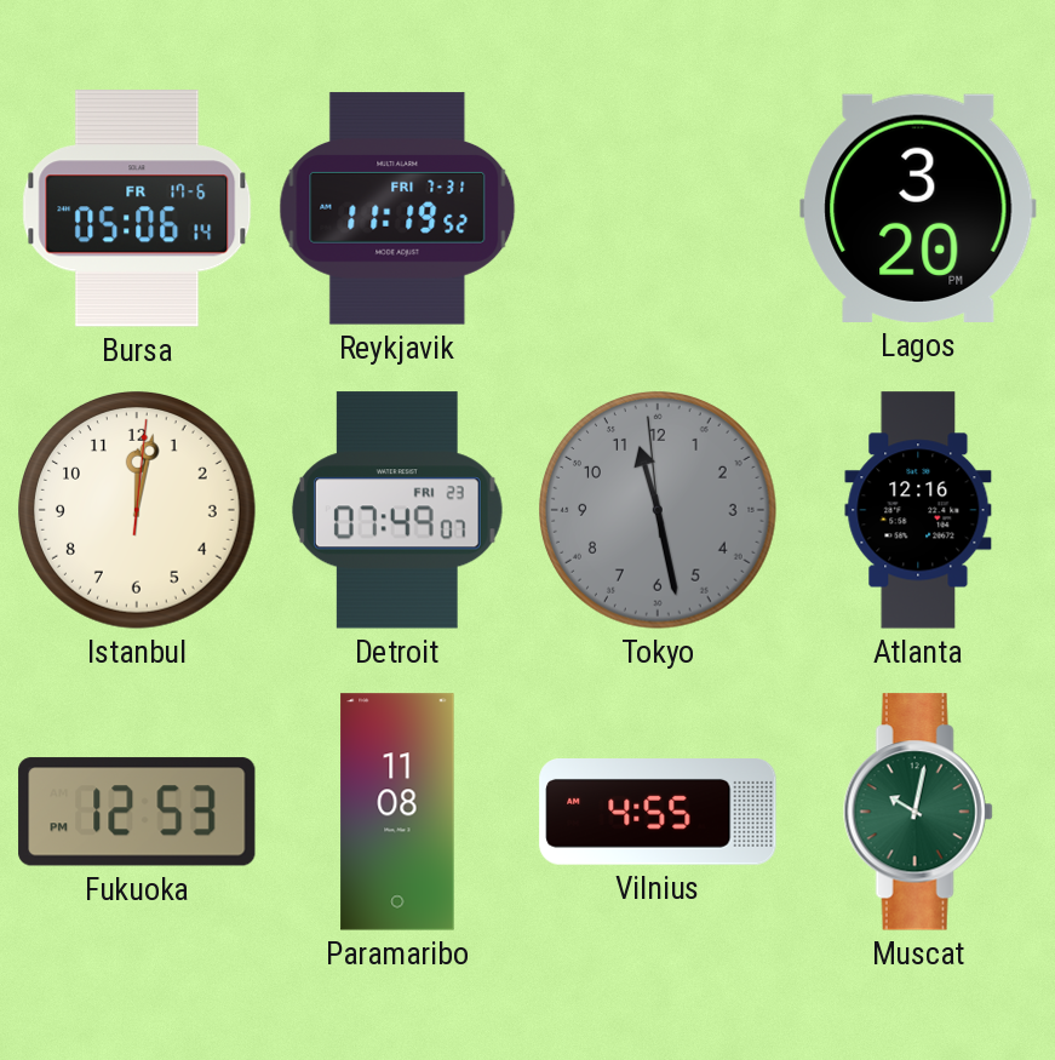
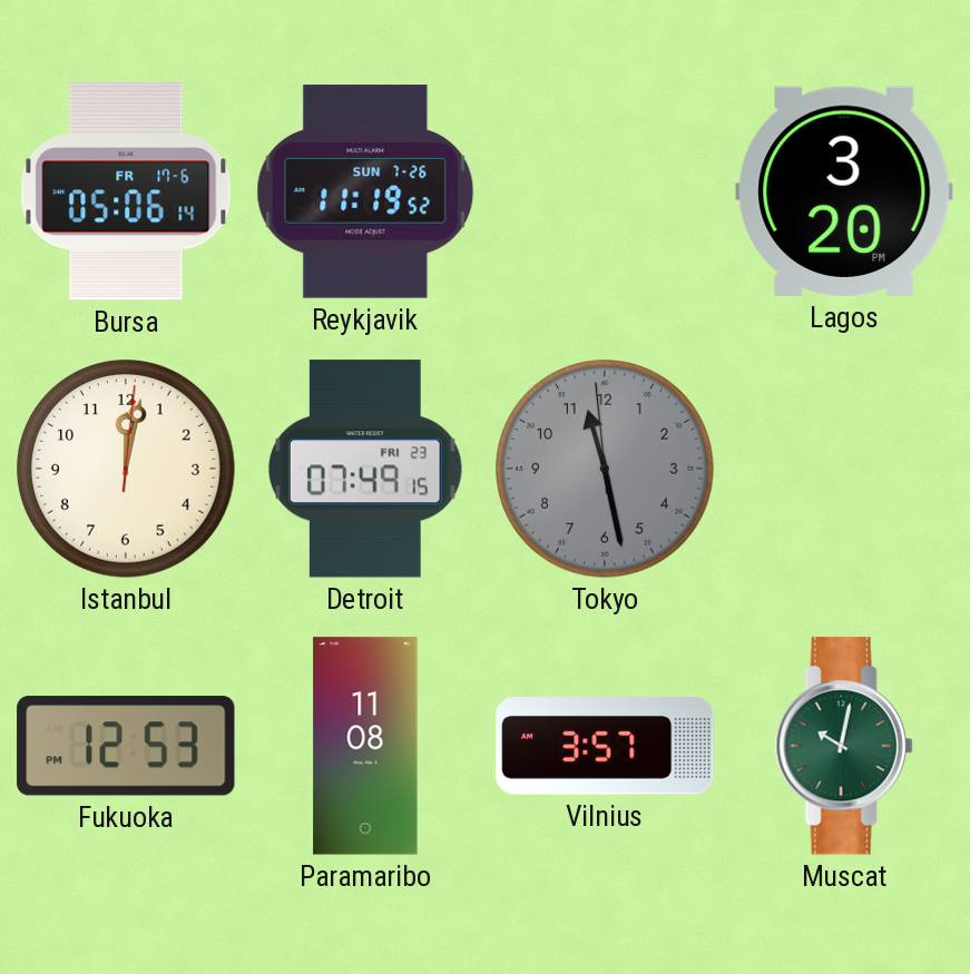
Reykjavik date: FRI 7-31 -> SUN 7-26
Detroit: 07:49:07 -> 07:49:15
Atlanta: 12:16 -> none
Vilnius: 4:55 -> 3:57
